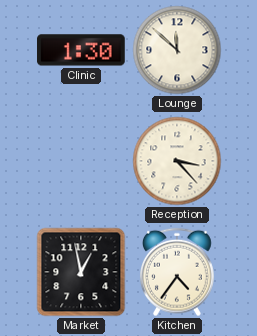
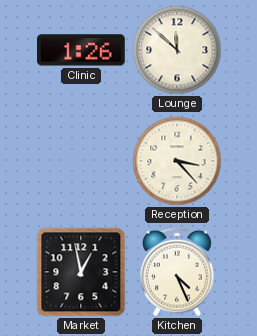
Clinic: 1:30 -> 1:26
Kitchen: 4:36 -> 4:26
